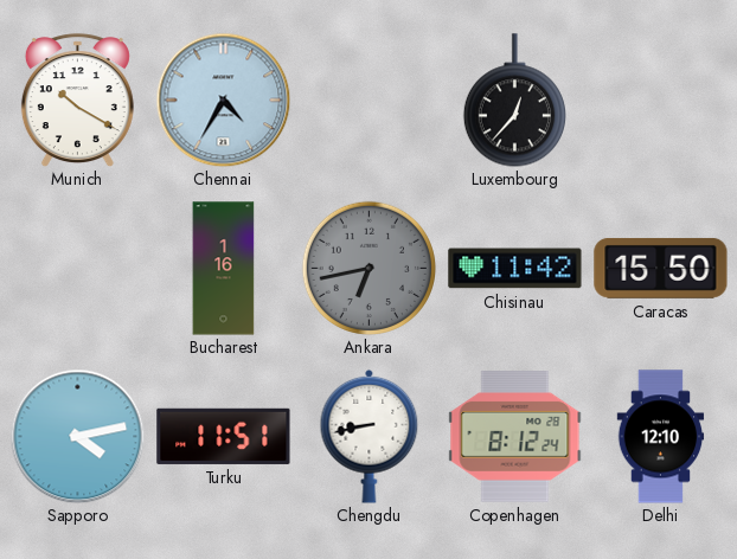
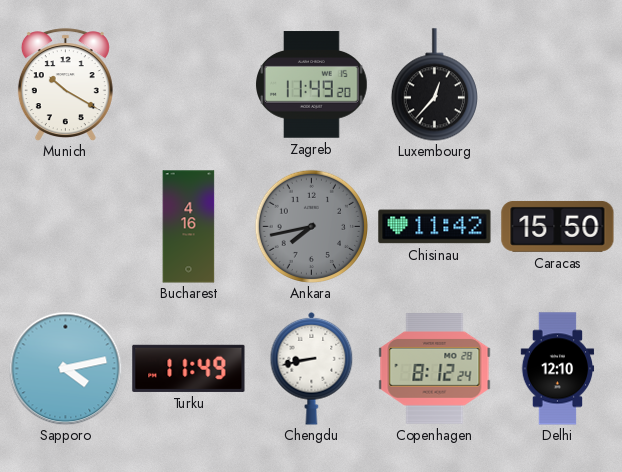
Chennai: 4:35 -> none
Zagreb: none -> 11:49
Bucharest: 1:16 -> 4:16
Ankara: 6:43 -> 7:43
Turku: 11:51 -> 11:49
